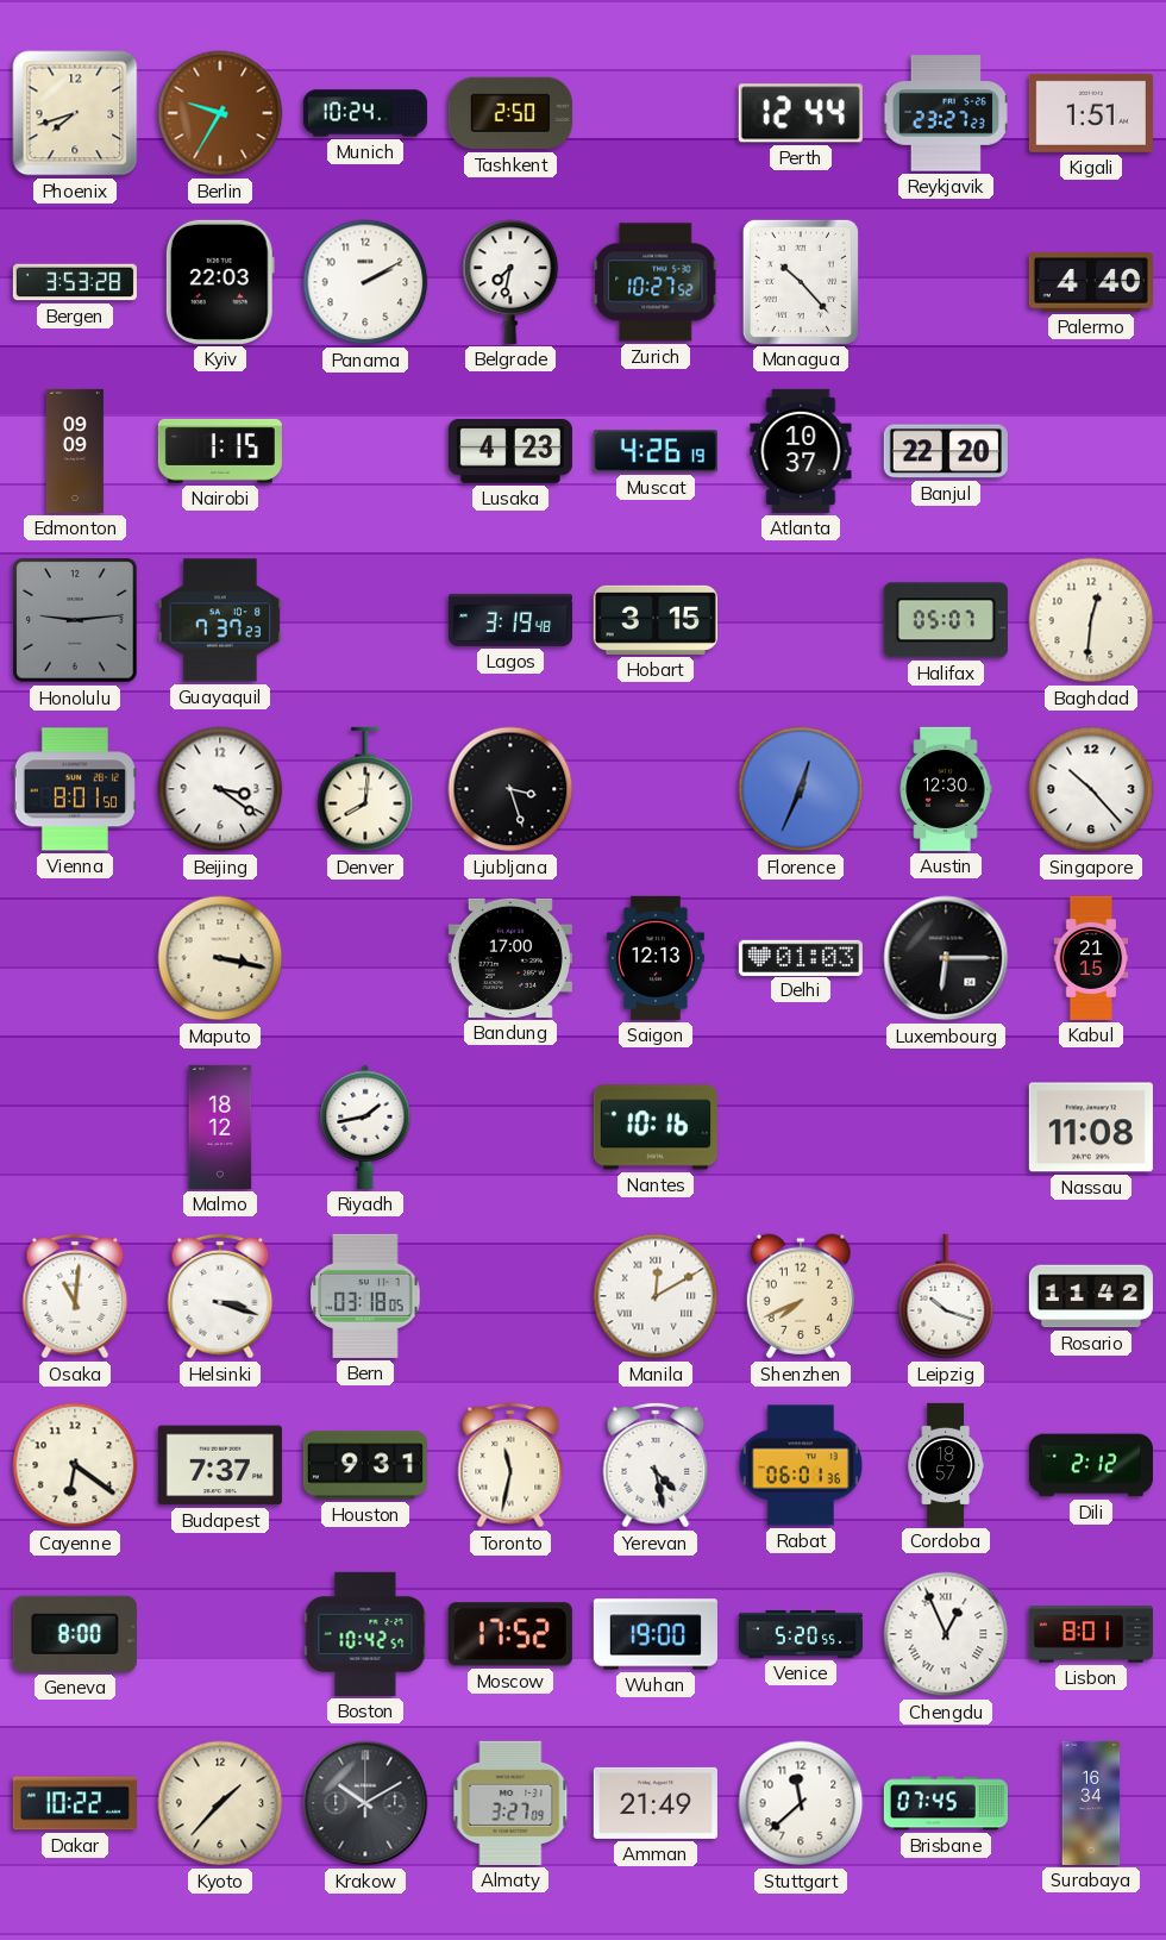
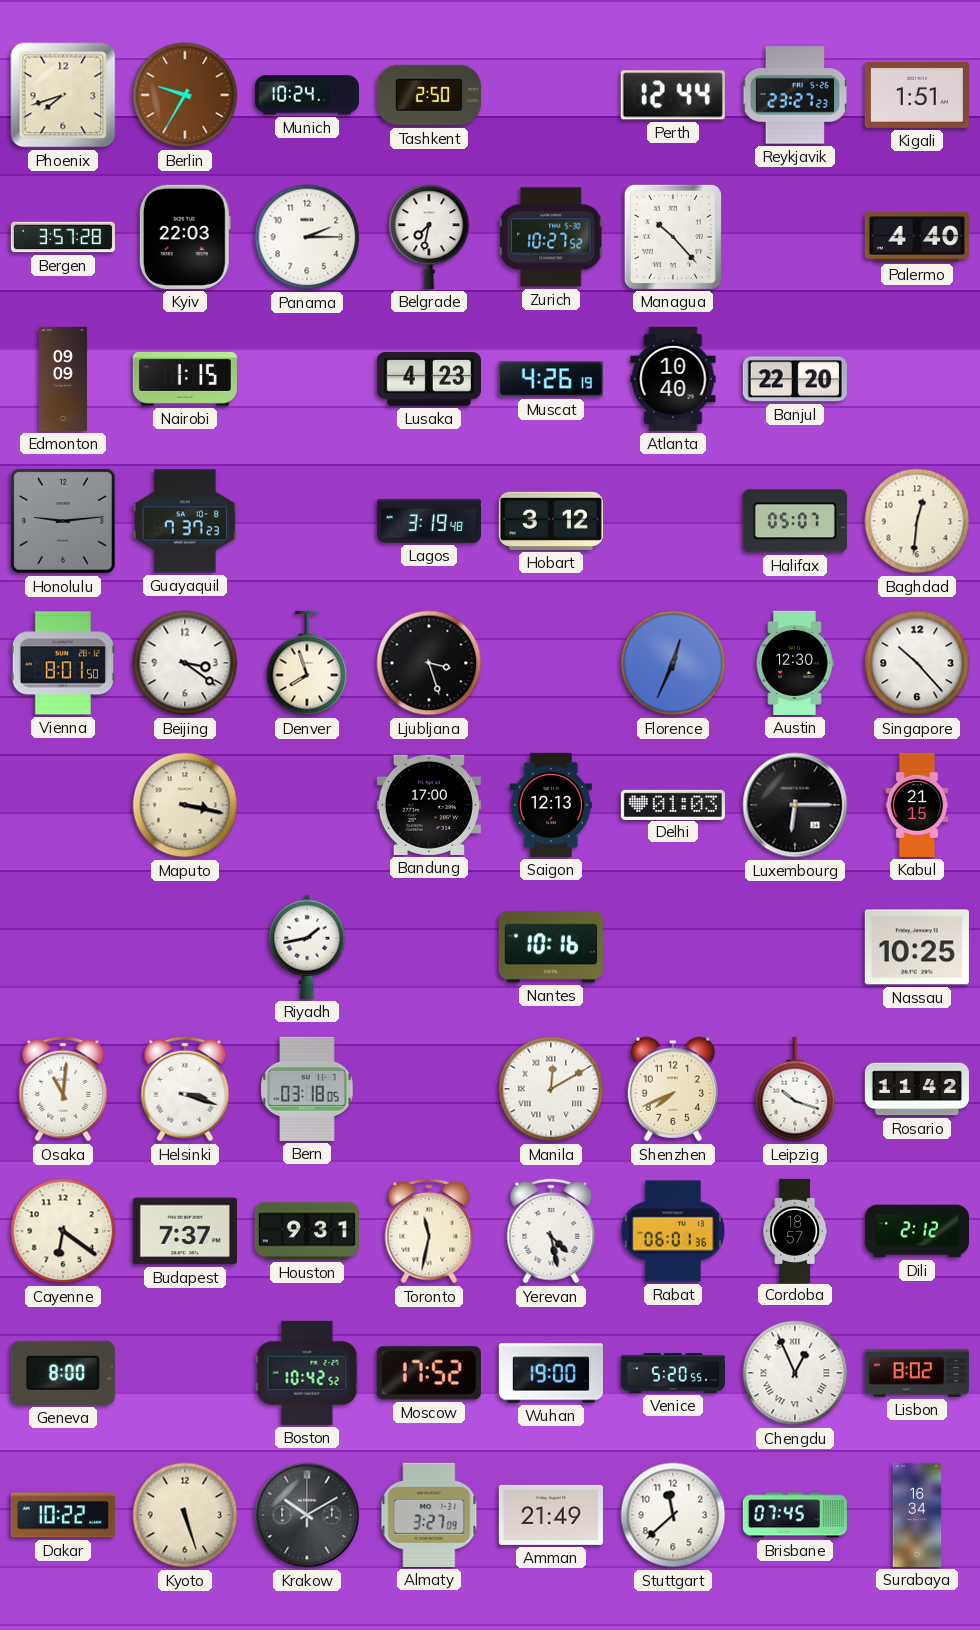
Bergen: 3:53 -> 3:57
Panama: 2:10 -> 2:15
Atlanta: 10:37 -> 10:40
Hobart: 3:15 -> 3:12
Denver: 8:01 -> 7:57
Malmo: 18:12 -> none
Nassau: 11:08 -> 10:25
Boston: 10:42:57 -> 10:42:52
Lisbon: 8:01 -> 8:02
Kyoto: 1:37 -> 5:27
